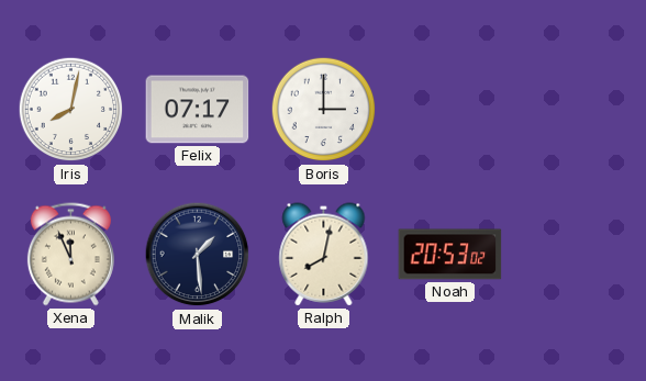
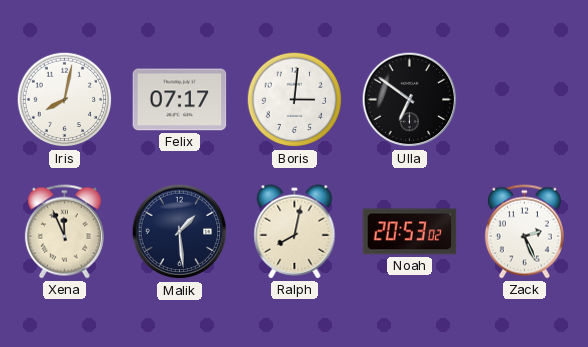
Boris: 3:00 -> 3:01
Ulla: none -> 6:51
Zack: none -> 2:26
